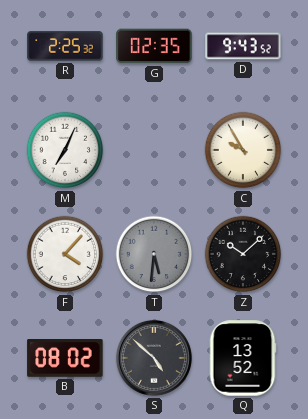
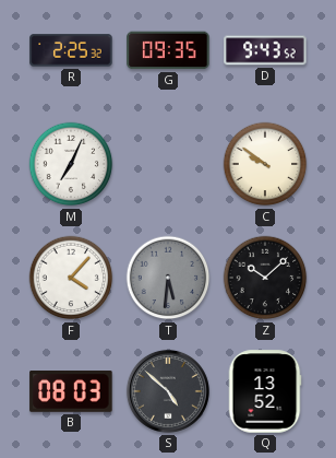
G: 02:35 -> 09:35
C: 9:55 -> 9:51
B: 08:02 -> 08:03
